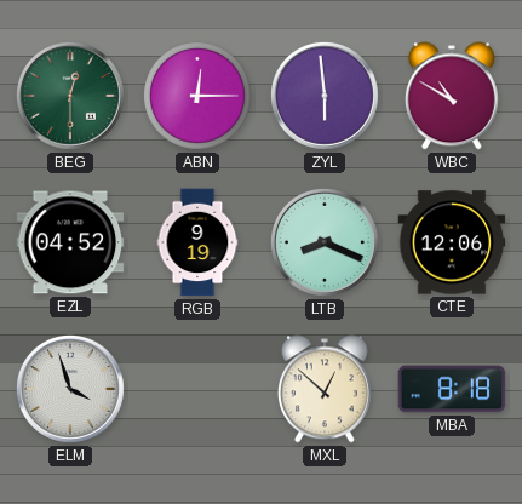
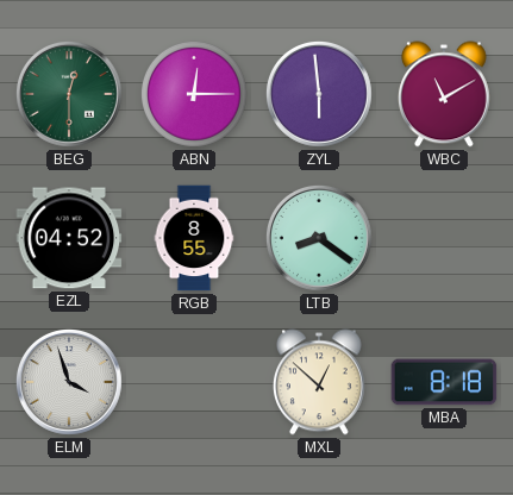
WBC: 10:50 -> 11:10
RGB: 9:19 -> 8:55
LTB: 8:19 -> 8:21
CTE: 12:06 -> none
